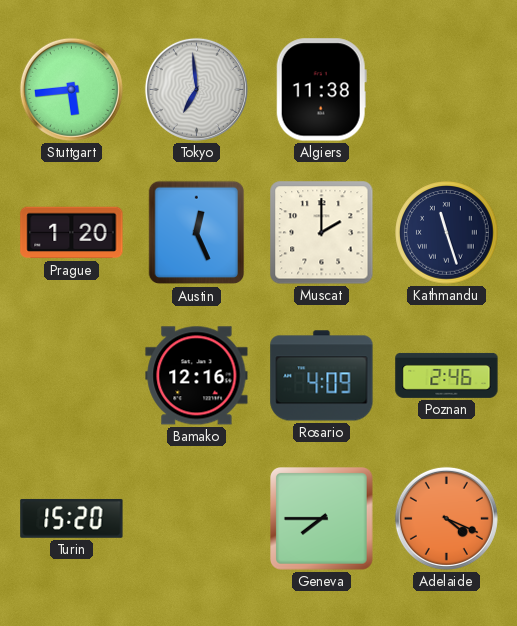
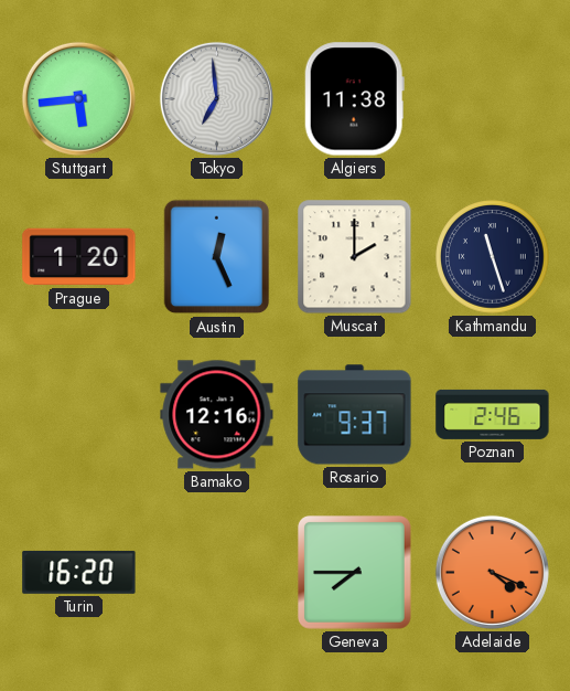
Rosario: 4:09 -> 9:37
Turin: 15:20 -> 16:20
